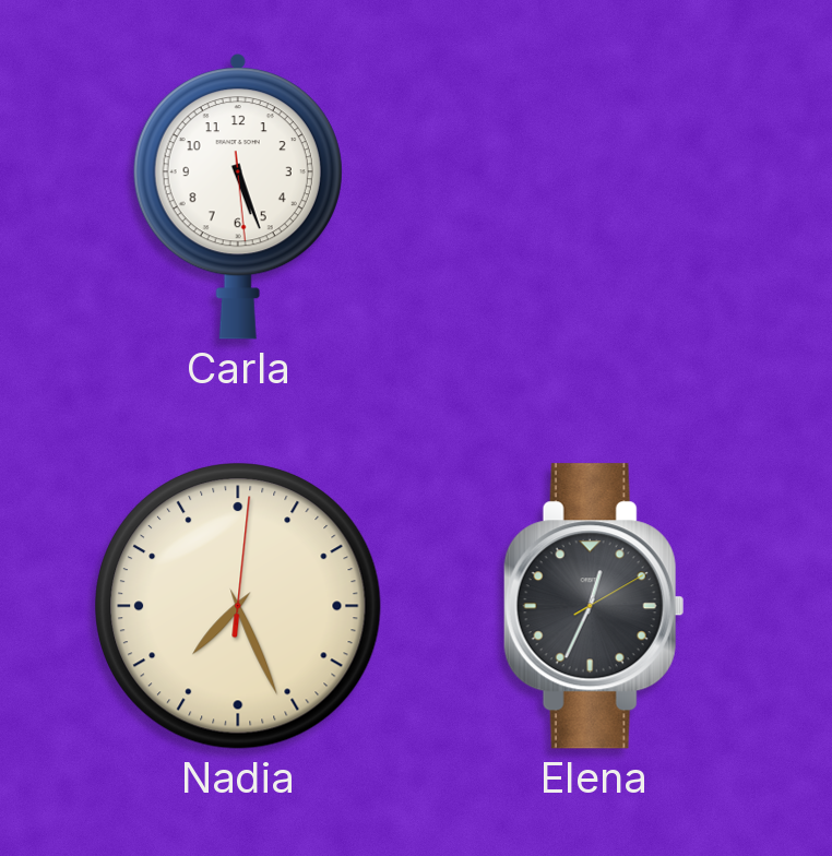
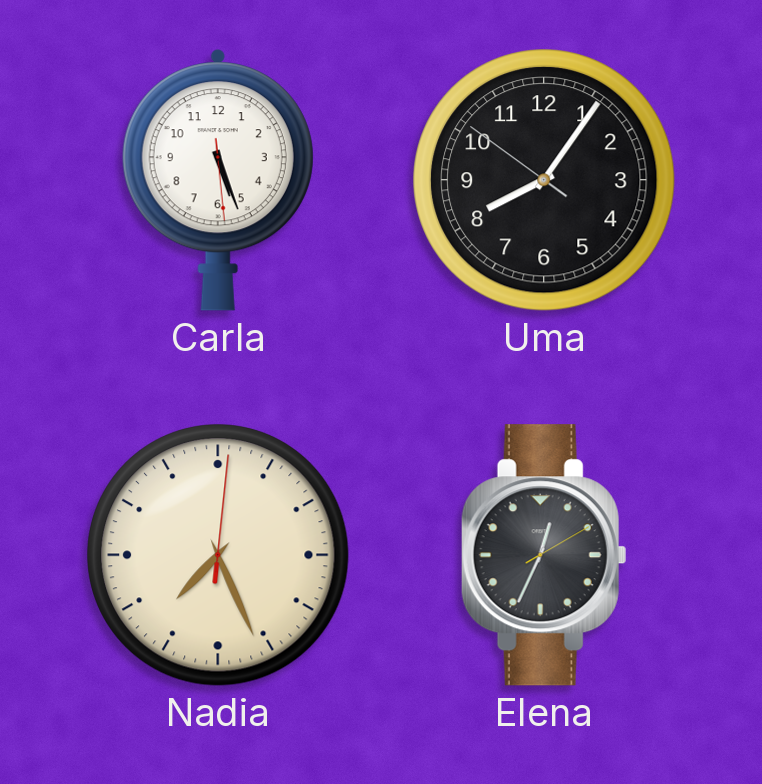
Uma: none -> 8:05
